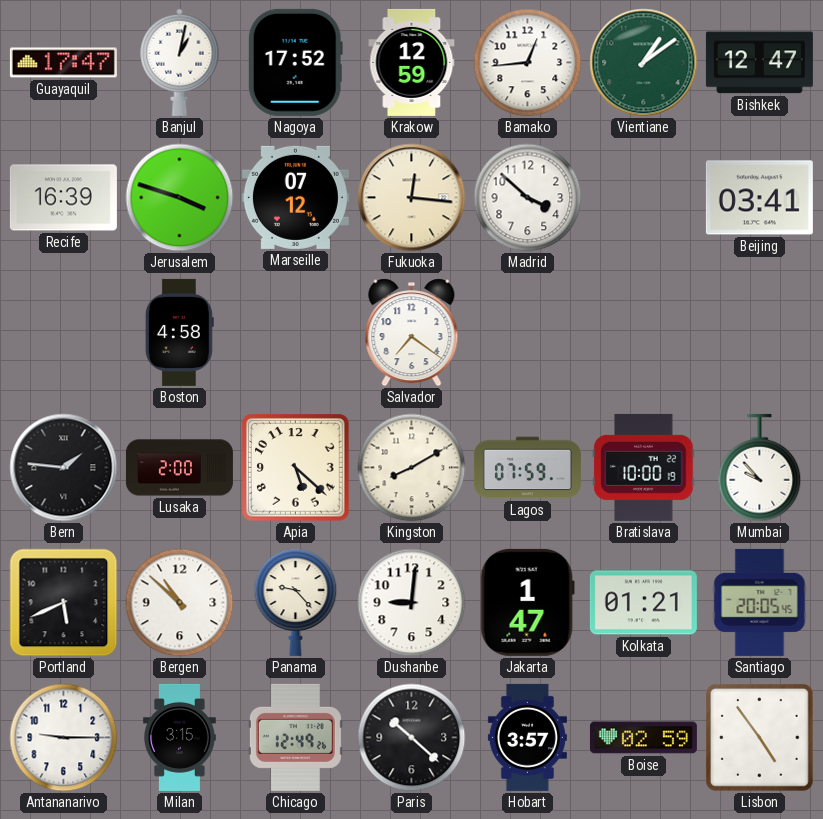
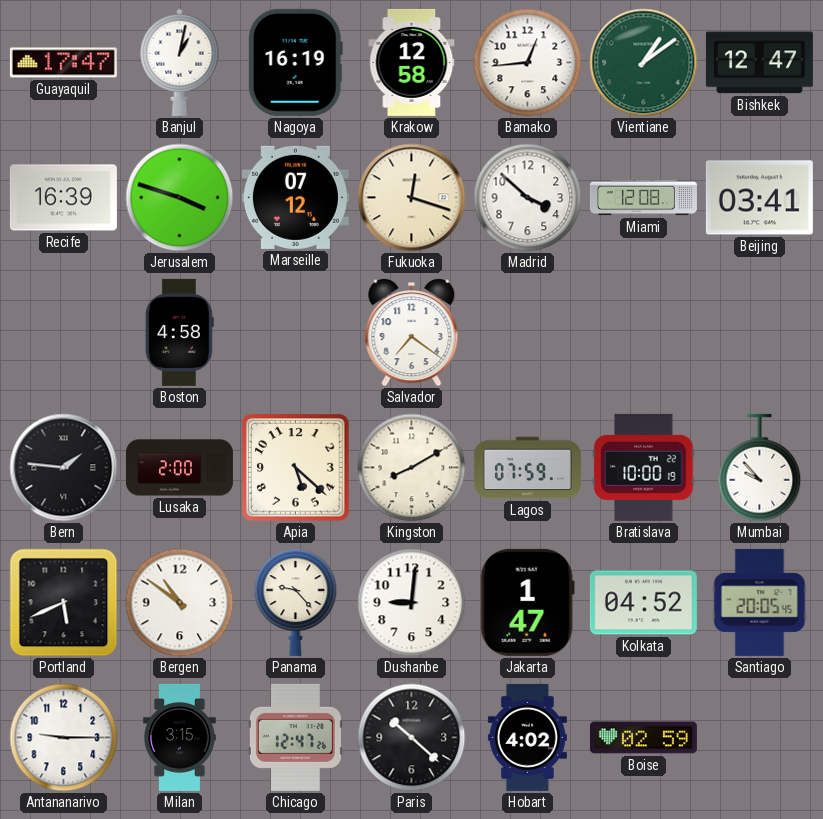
Nagoya: 17:52 -> 16:19
Krakow: 12:59 -> 12:58
Fukuoka: 12:16 -> 12:18
Miami: none -> 12:08
Bergen: 10:52 -> 10:51
Kolkata: 01:21 -> 04:52
Chicago: 12:49 -> 12:47
Hobart: 3:57 -> 4:02
Lisbon: 4:54 -> none
